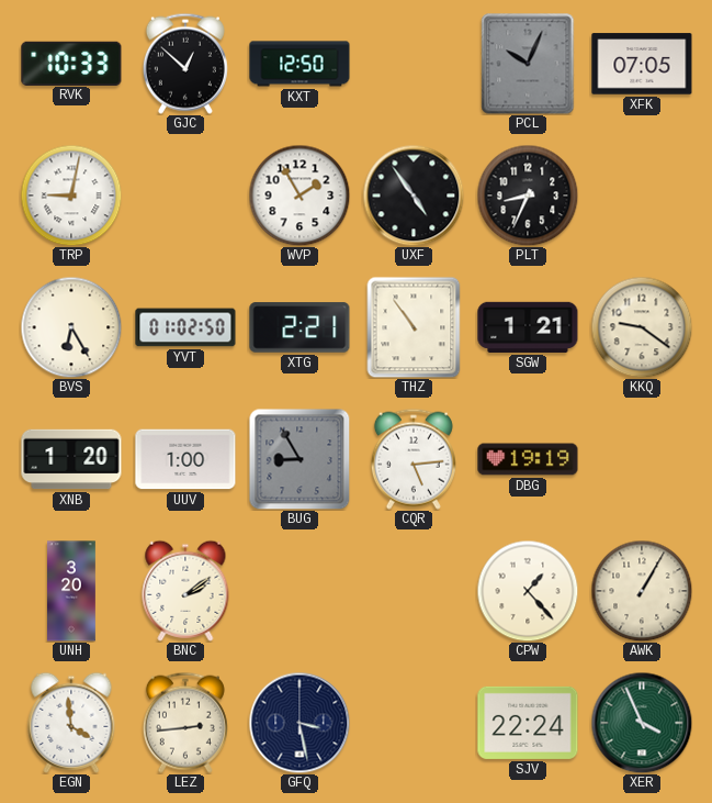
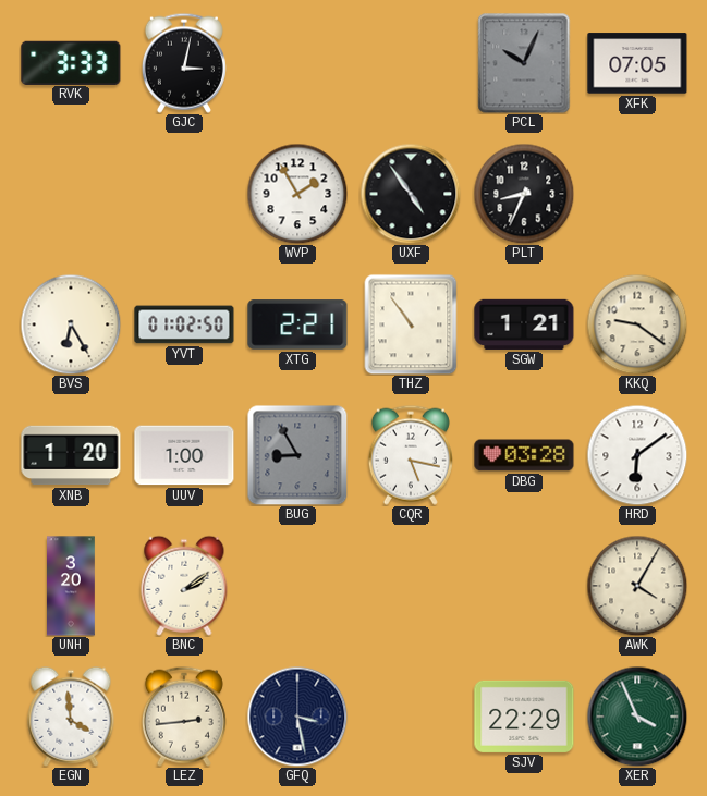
RVK: 10:33 -> 3:33
GJC: 12:52 -> 3:02
KXT: 12:50 -> none
TRP: 9:02 -> none
CQR: 5:14 -> 5:17
DBG: 19:19 -> 03:28
HRD: none -> 6:09
CPW: 1:23 -> none
AWK: 1:05 -> 4:05
SJV: 22:24 -> 22:29
